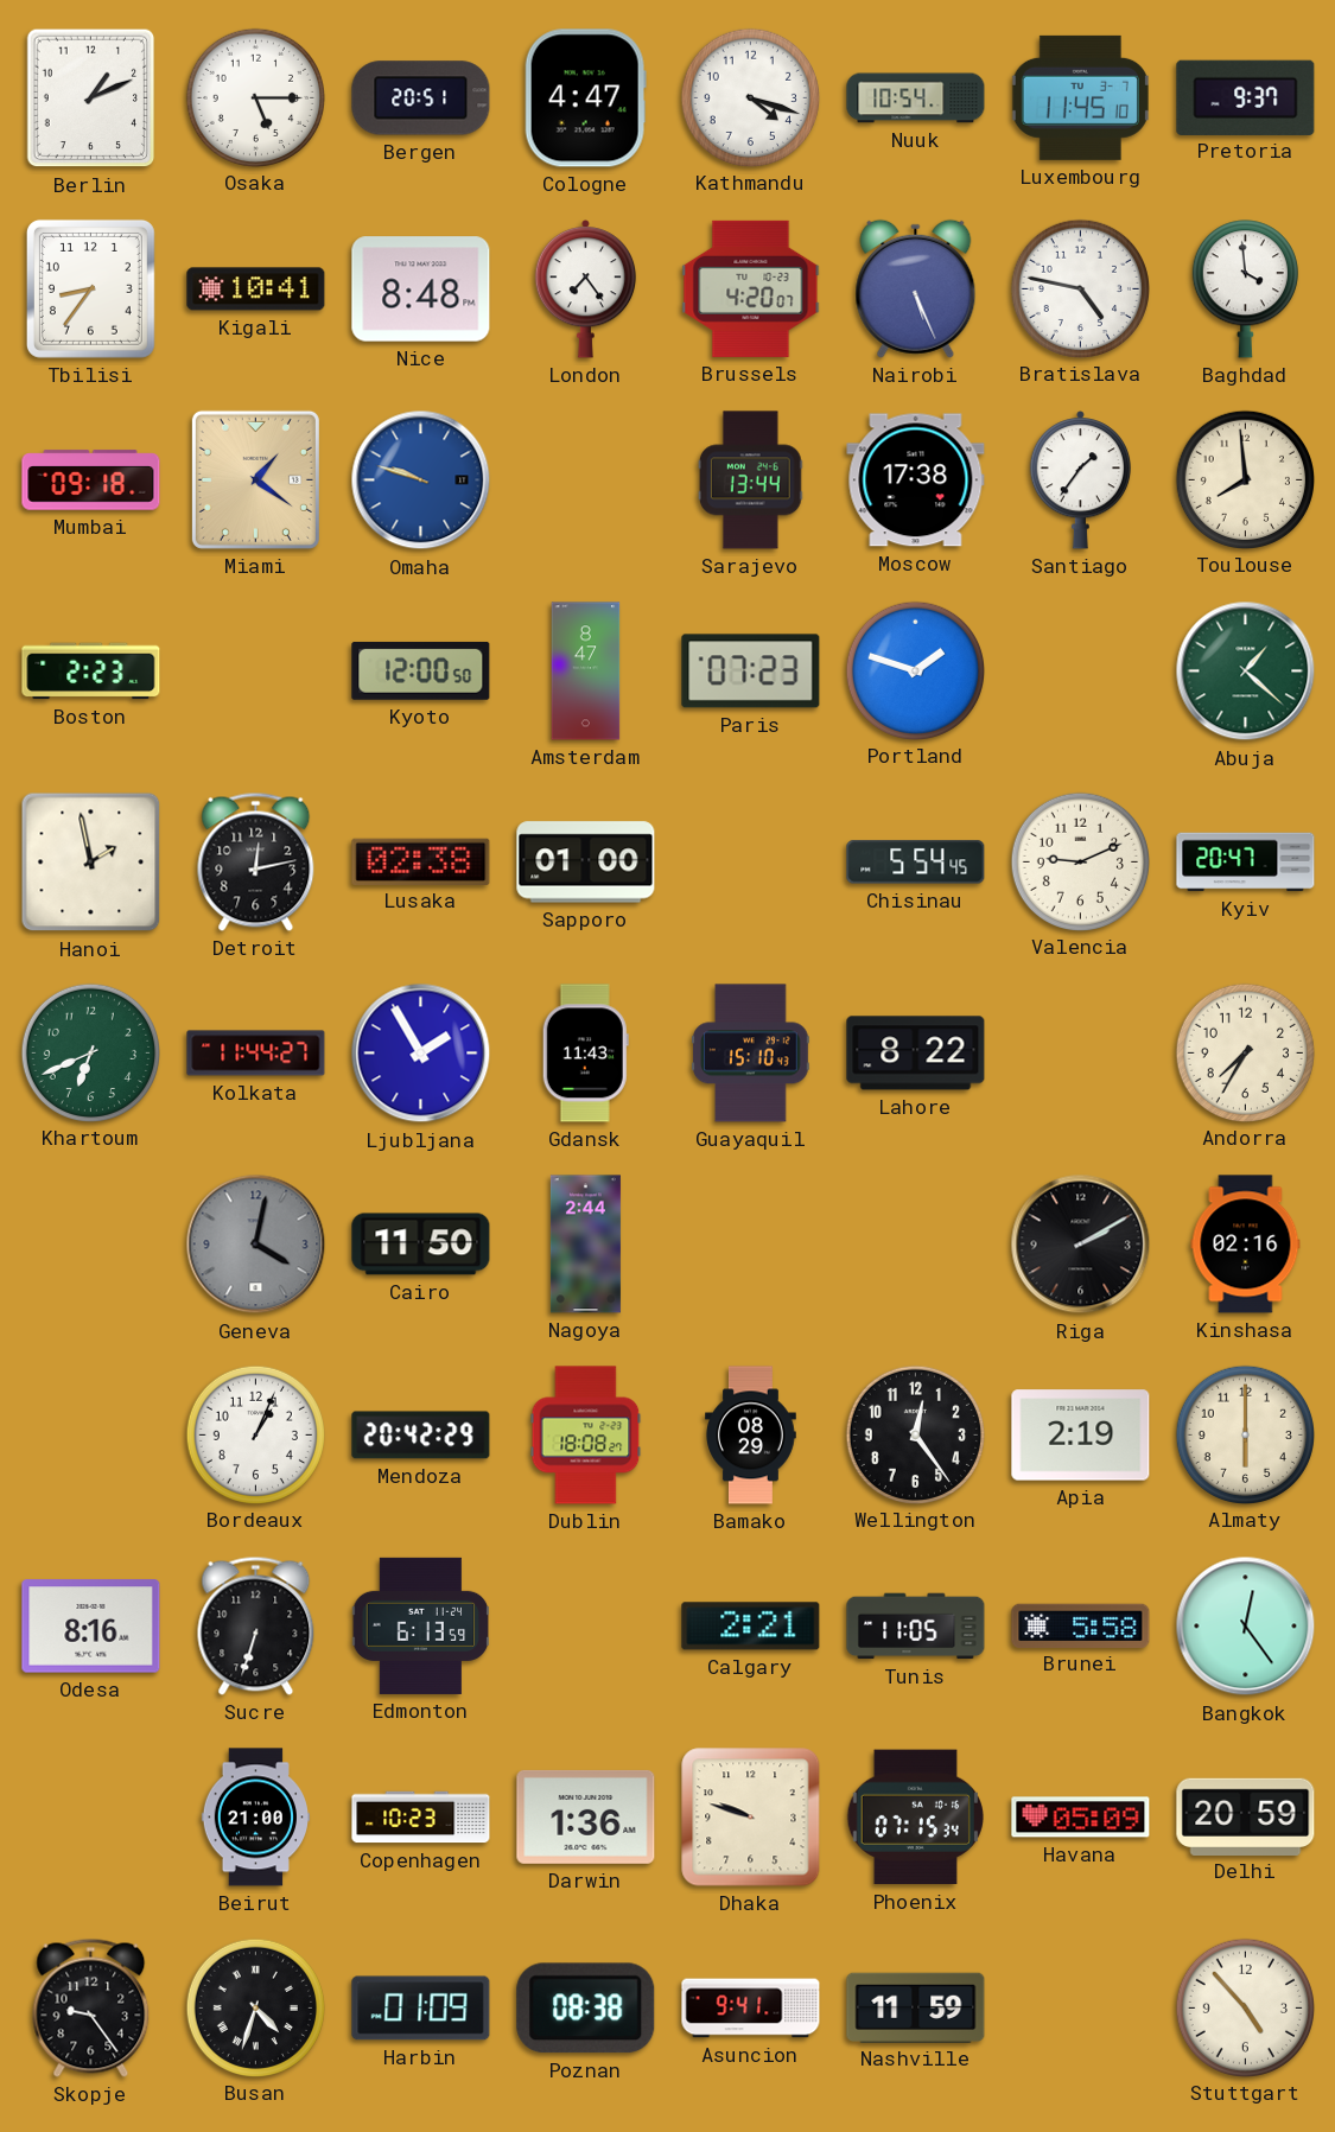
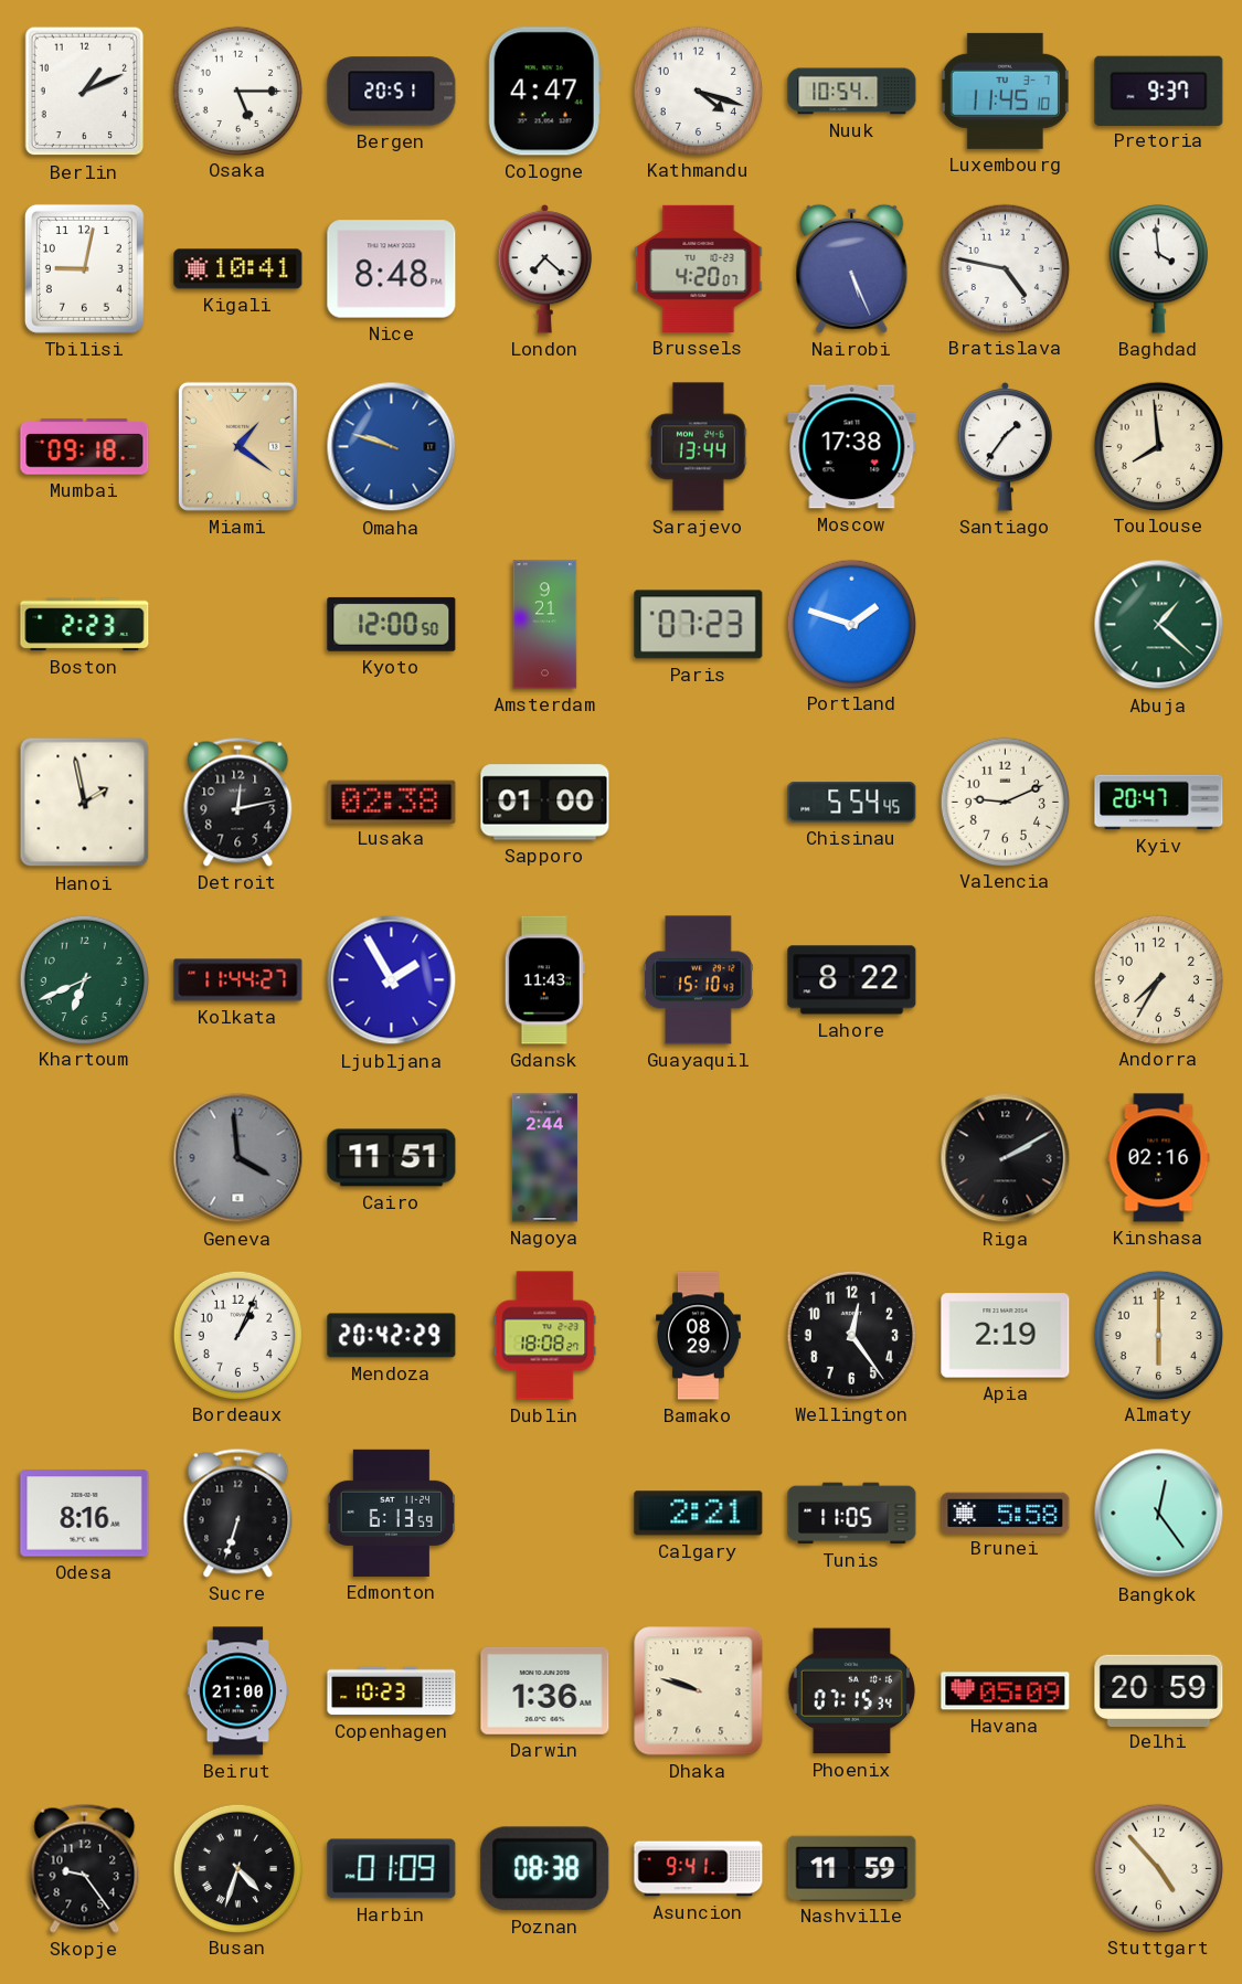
Tbilisi: 8:36 -> 9:02
London: 7:24 -> 7:22
Amsterdam: 8:47 -> 9:21
Geneva: 4:02 -> 3:59
Cairo: 11:50 -> 11:51
